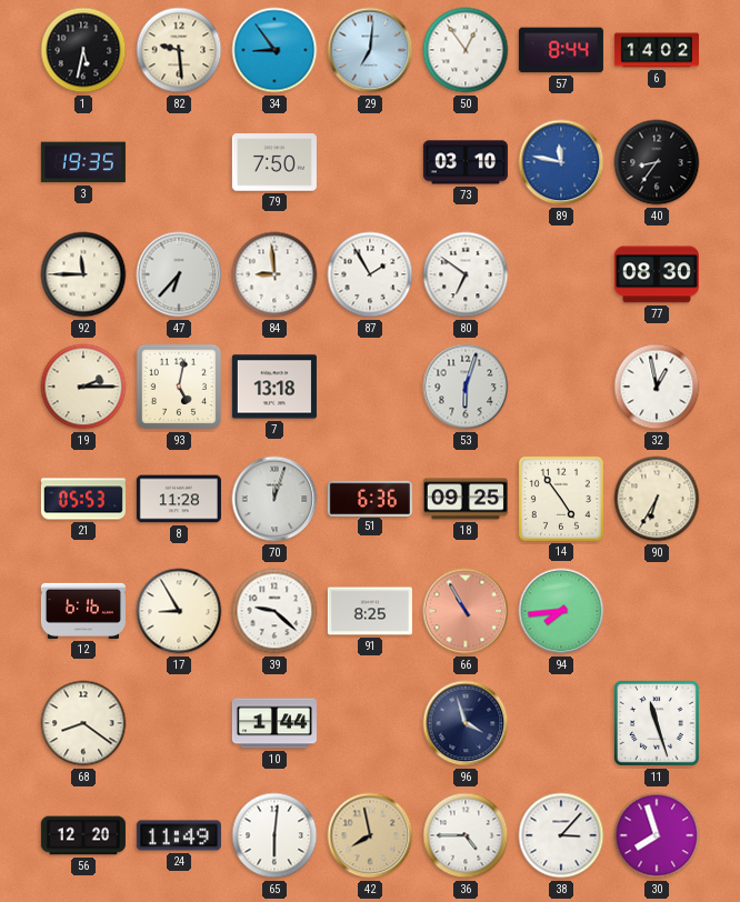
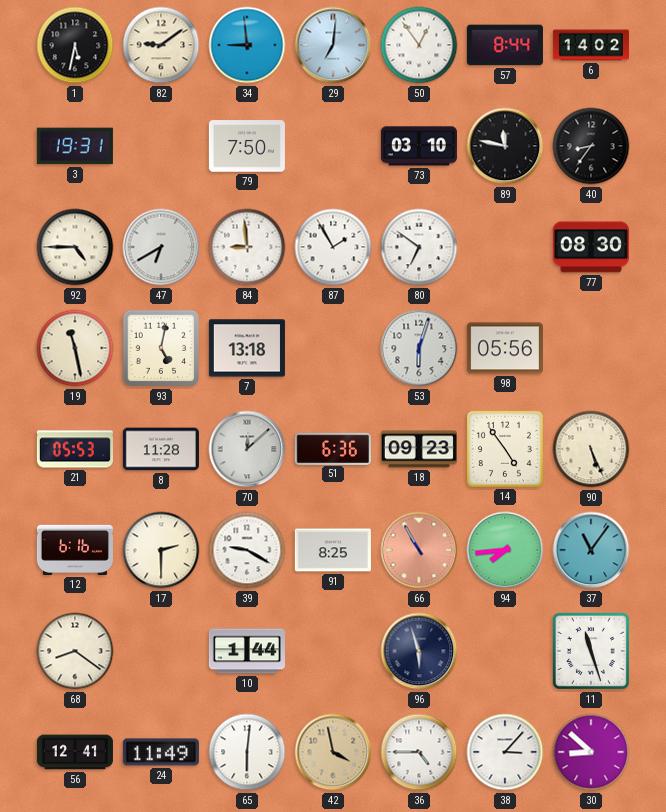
82: 9:29 -> 9:09
34: 8:54 -> 8:59
3: 19:35 -> 19:31
89 dial: blue -> black
92: 11:45 -> 4:45
47: 6:37 -> 6:40
19: 2:15 -> 11:28
98: none -> 05:56
32: 12:58 -> none
70: 12:03 -> 12:08
18: 09:25 -> 09:23
90: 6:35 -> 5:26
17: 8:55 -> 2:30
39: 9:22 -> 9:20
37: none -> 11:06
96: 3:57 -> 5:57
56: 12:20 -> 12:41
42: 7:58 -> 3:58
30: 7:57 -> 8:52
